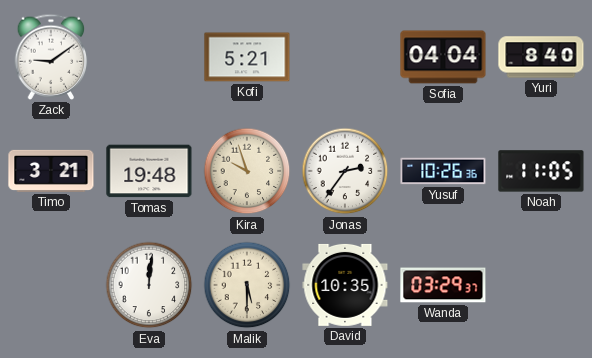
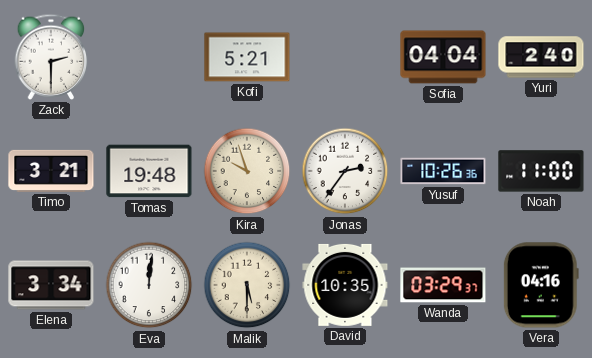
Zack: 9:09 -> 2:30
Yuri: 8:40 -> 2:40
Noah: 11:05 -> 11:00
Elena: none -> 3:34
Vera: none -> 04:16
